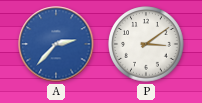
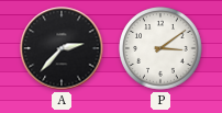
A dial: blue -> black
